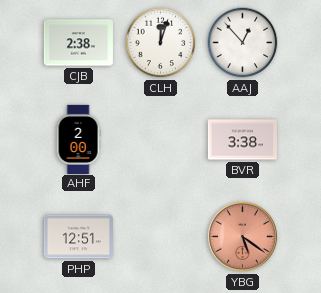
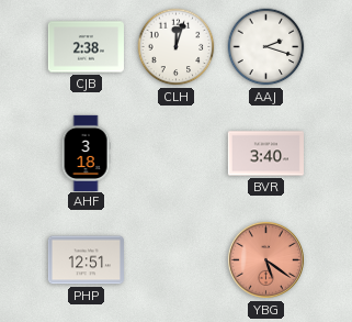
AAJ: 12:53 -> 2:18
AHF: 2:00 -> 3:18
BVR: 3:38 -> 3:40
